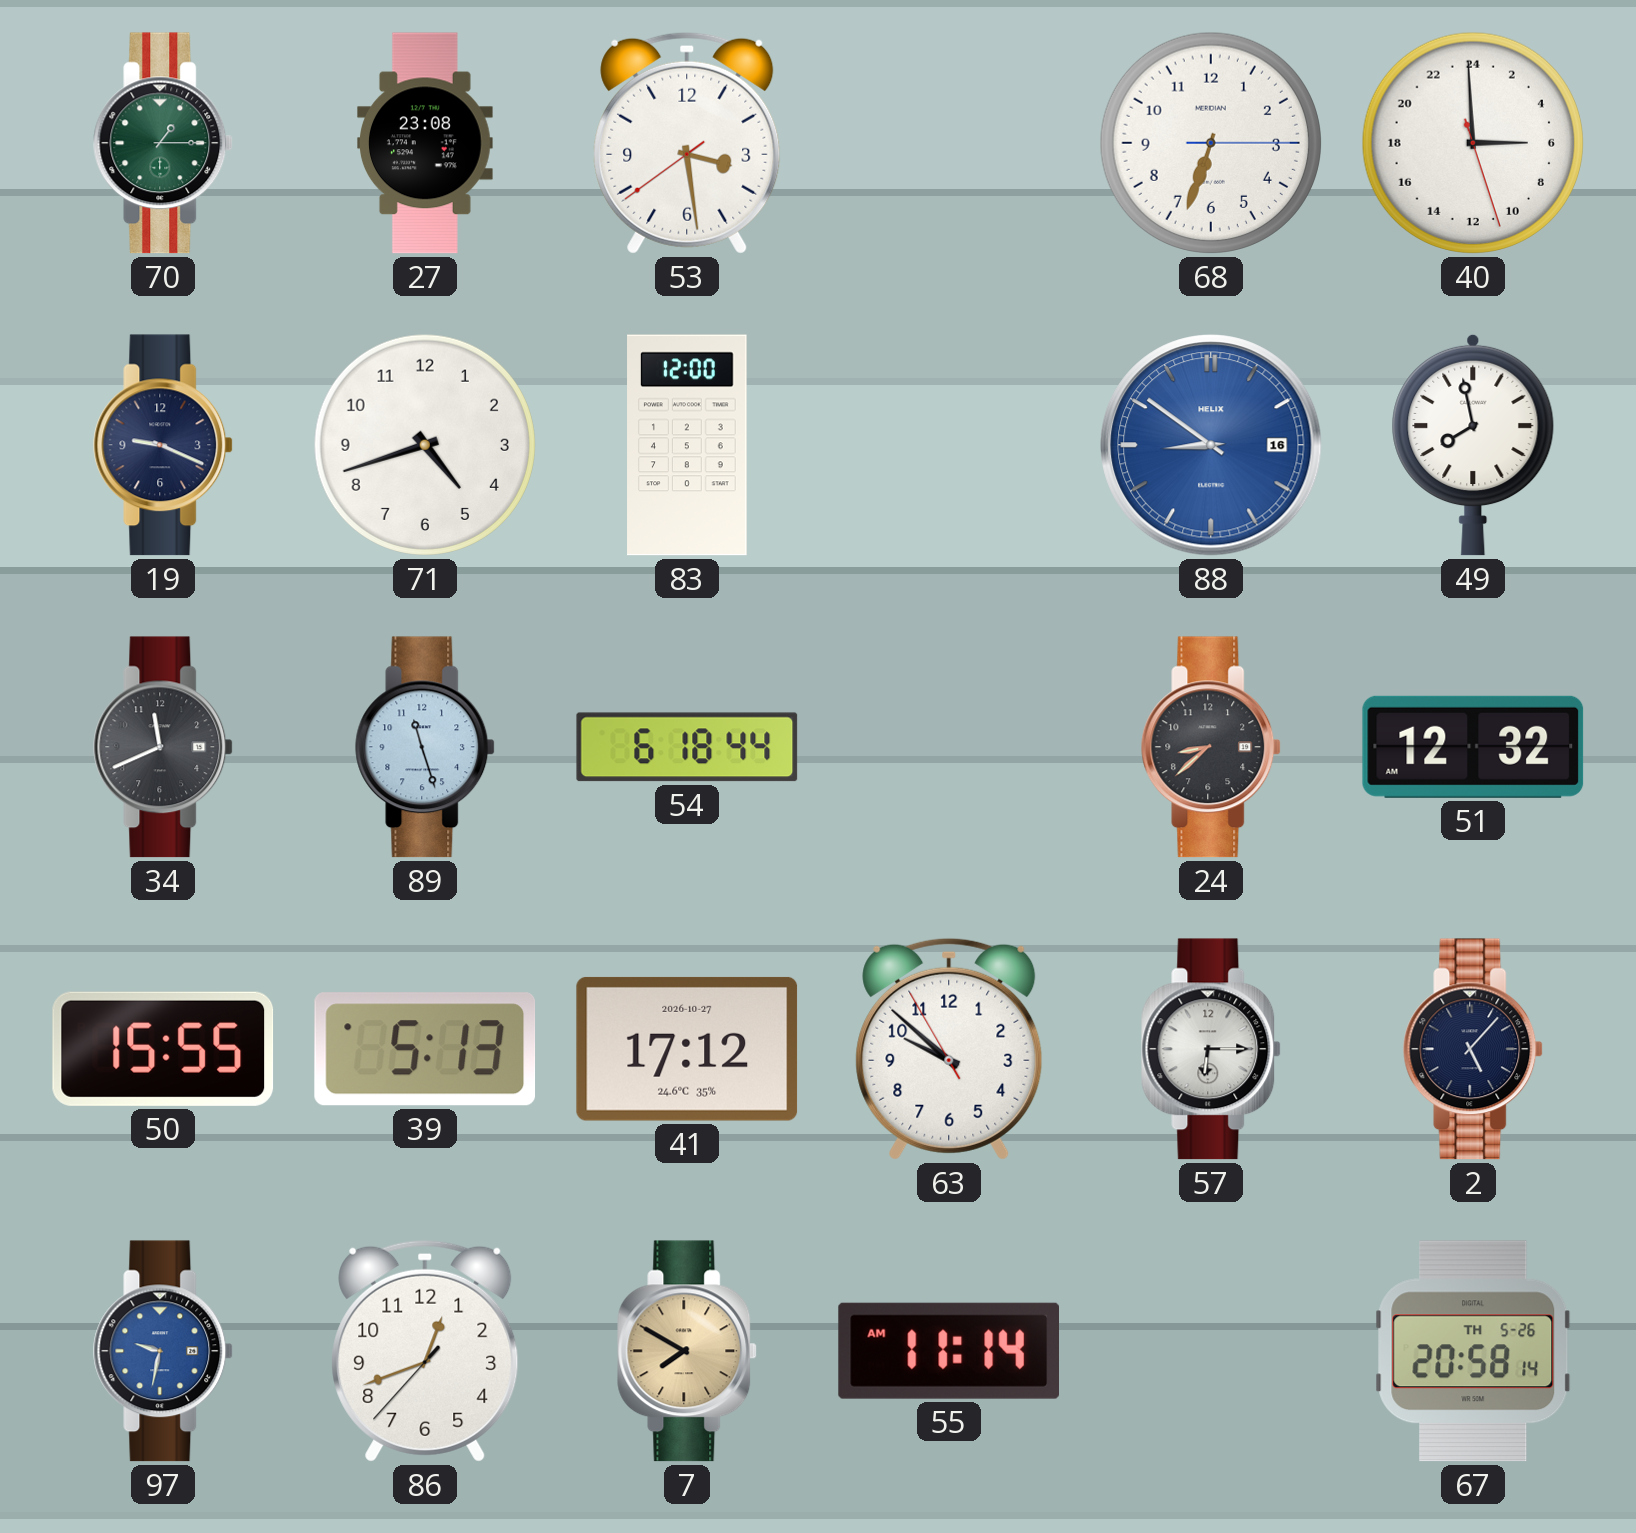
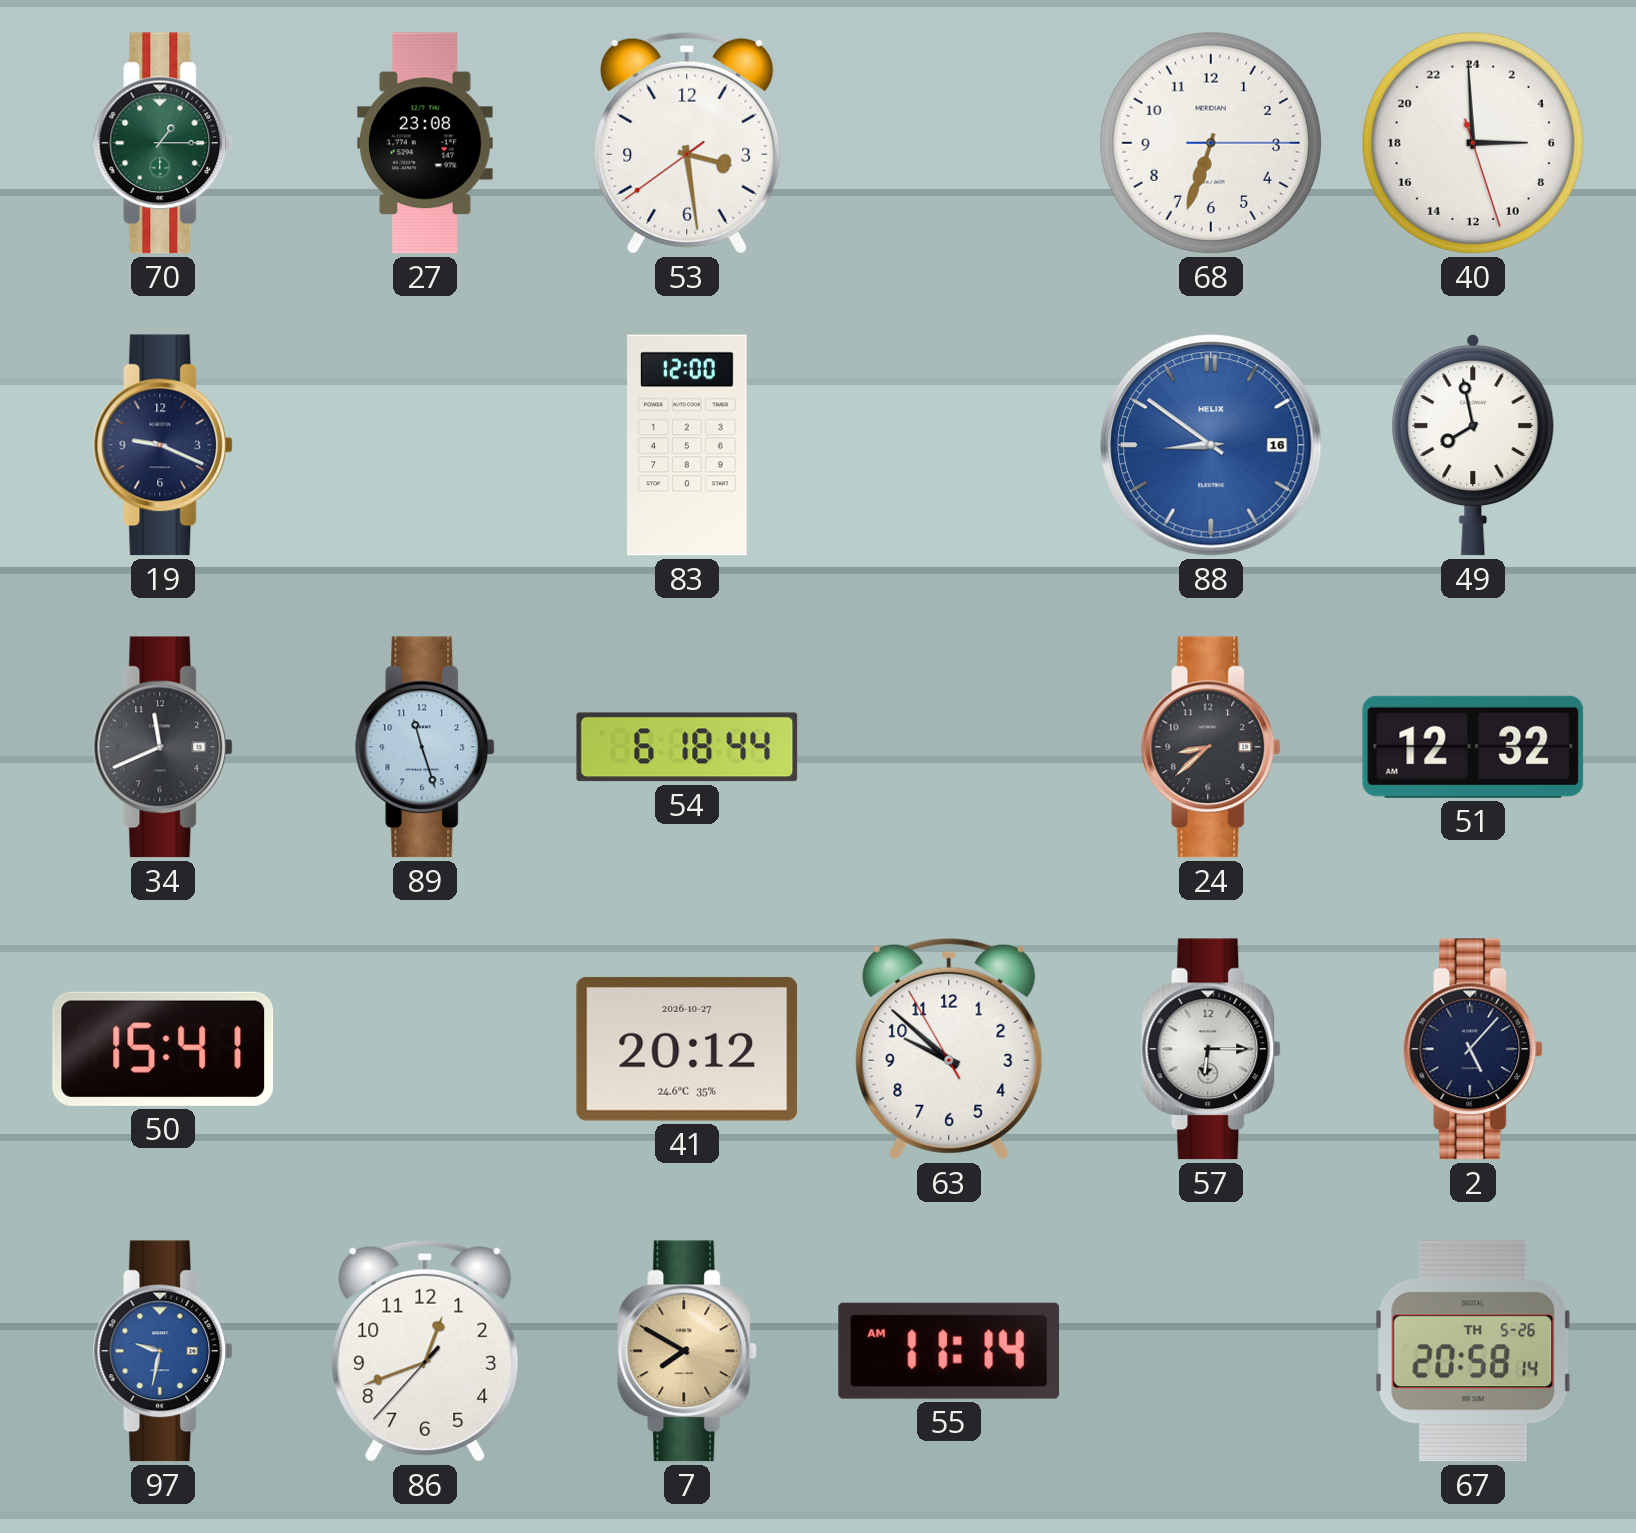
71: 4:42 -> none
50: 15:55 -> 15:41
39: 5:13 -> none
41: 17:12 -> 20:12
